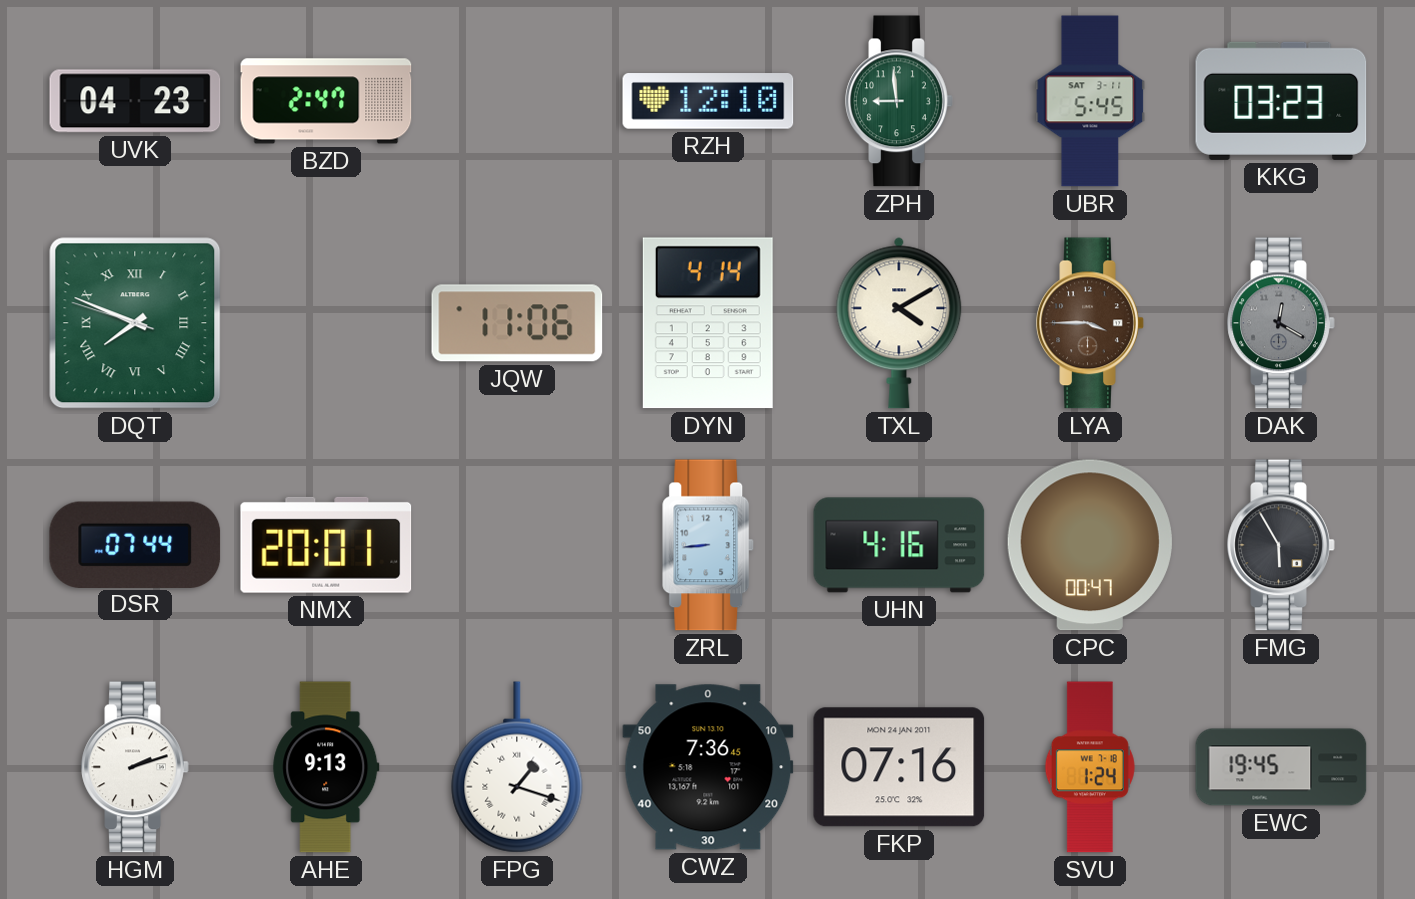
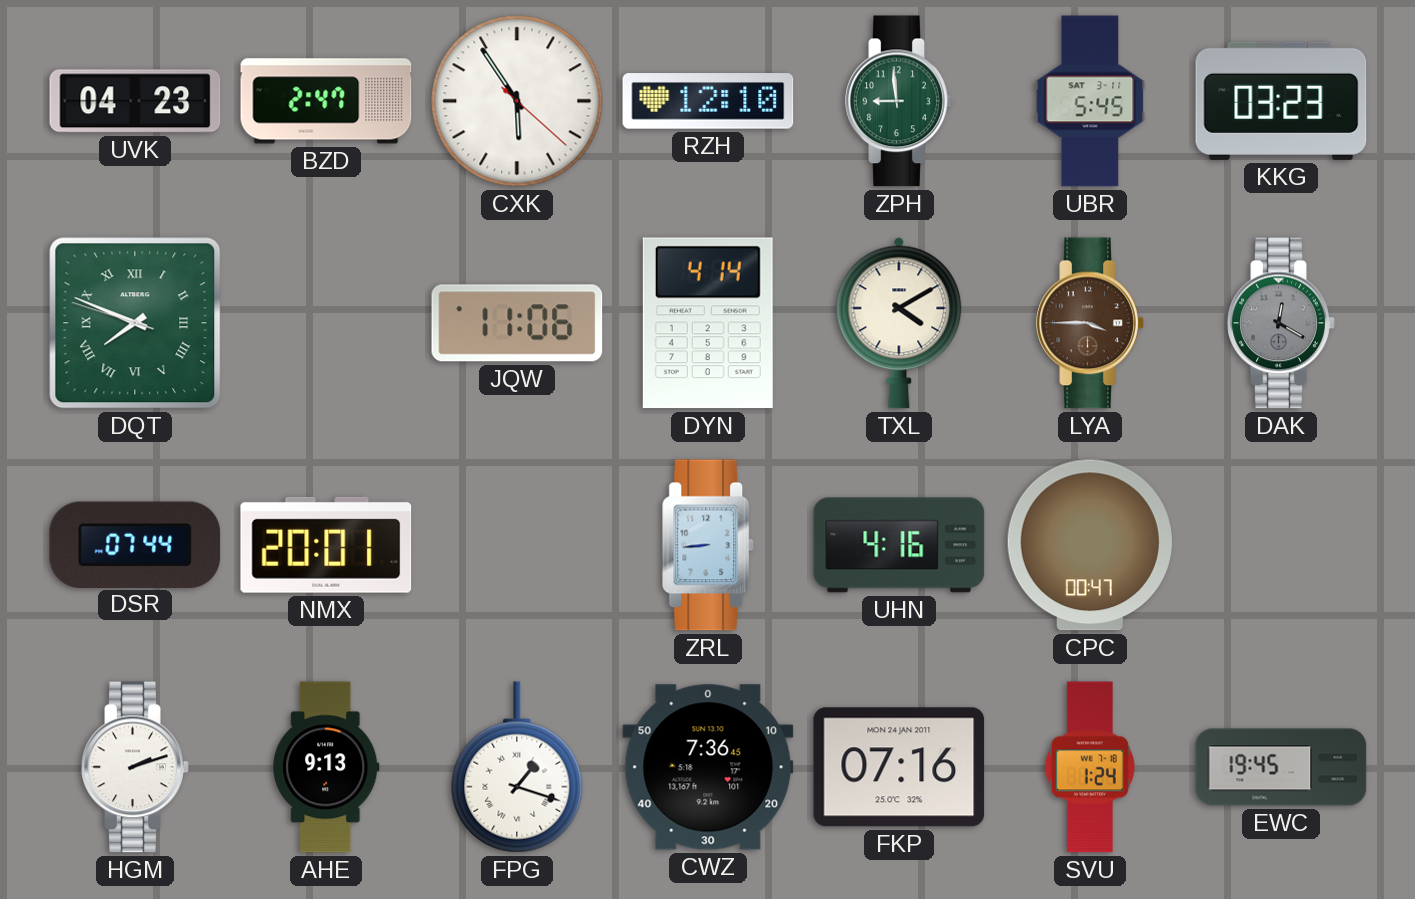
CXK: none -> 5:54
FMG: 5:55 -> none
